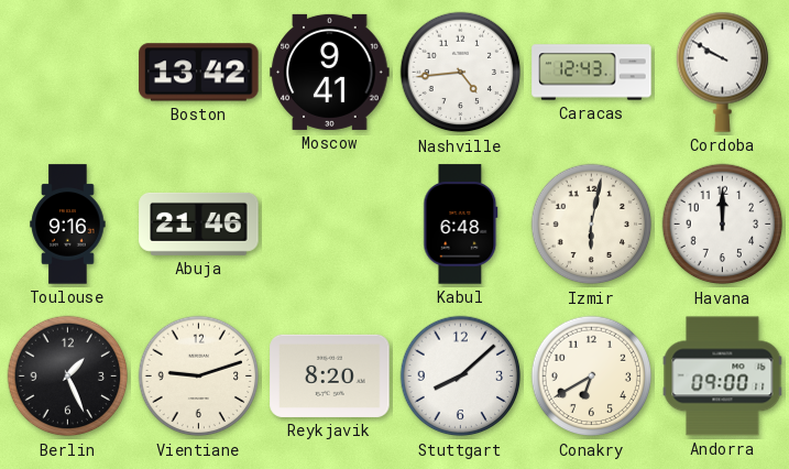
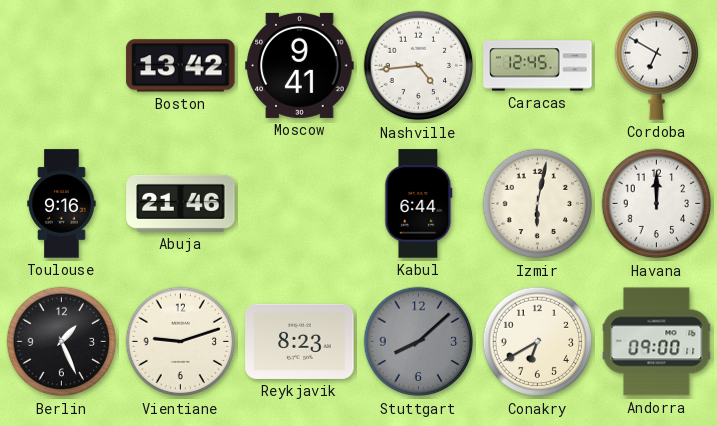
Caracas: 12:43 -> 12:45
Cordoba: 9:50 -> 6:50
Kabul: 6:48 -> 6:44
Reykjavik: 8:20 -> 8:23
Stuttgart dial: white -> grey
